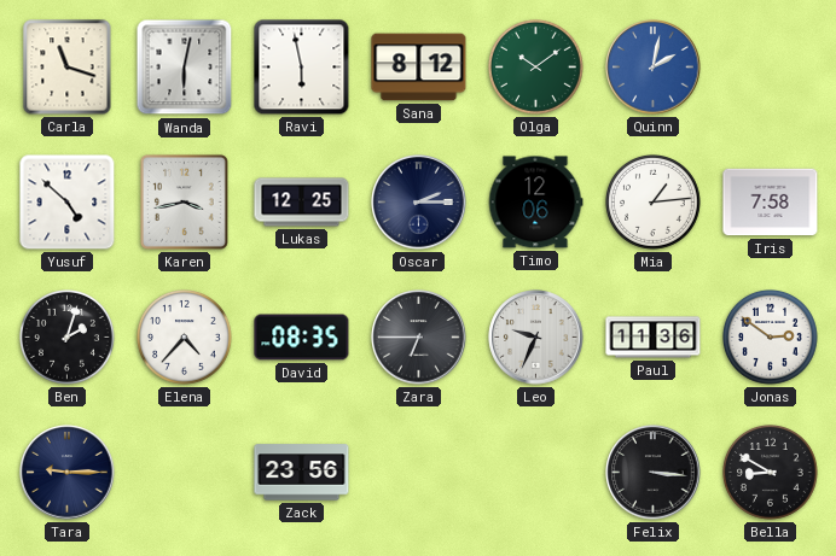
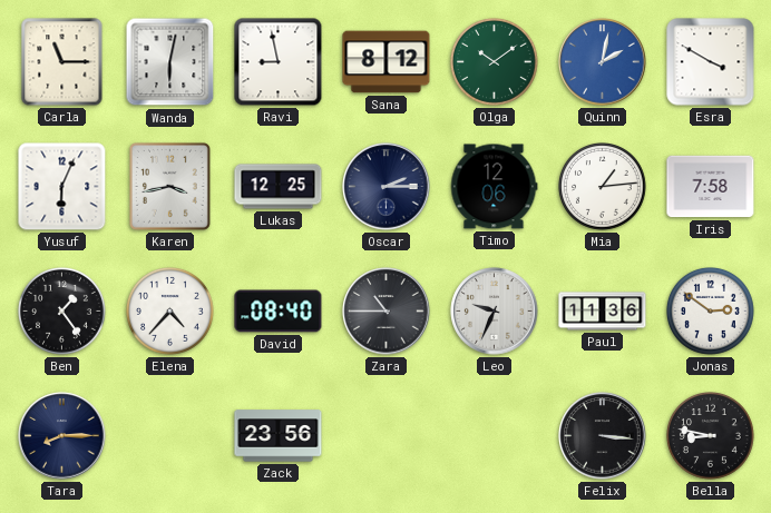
Carla: 11:18 -> 11:15
Ravi: 5:58 -> 8:58
Esra: none -> 3:50
Yusuf: 4:52 -> 6:04
Ben: 2:03 -> 1:24
David: 08:35 -> 08:40
Zara: 6:45 -> 10:45
Tara: 9:15 -> 8:15
Bella: 8:50 -> 8:47
